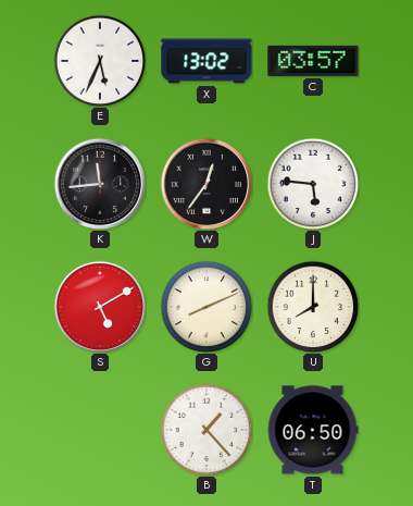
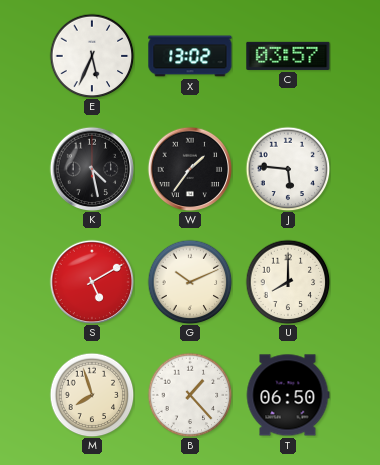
K: 11:44 -> 4:28
W: 12:36 -> 1:36
G: 8:11 -> 10:11
M: none -> 7:57
